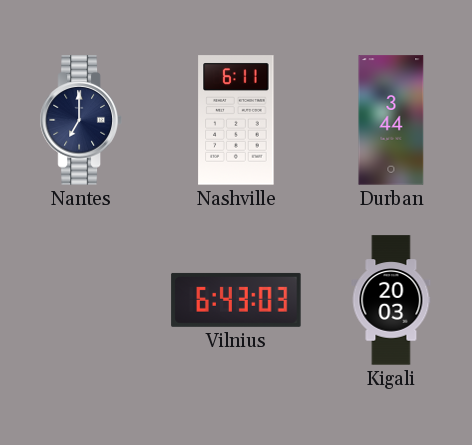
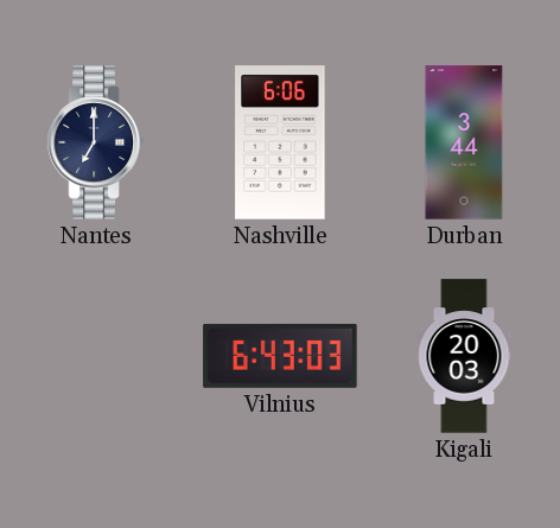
Nashville: 6:11 -> 6:06
